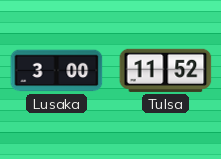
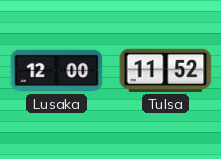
Lusaka: 3:00 -> 12:00
